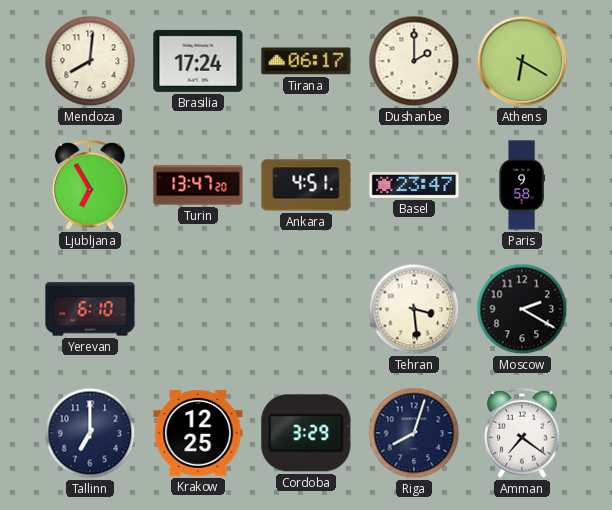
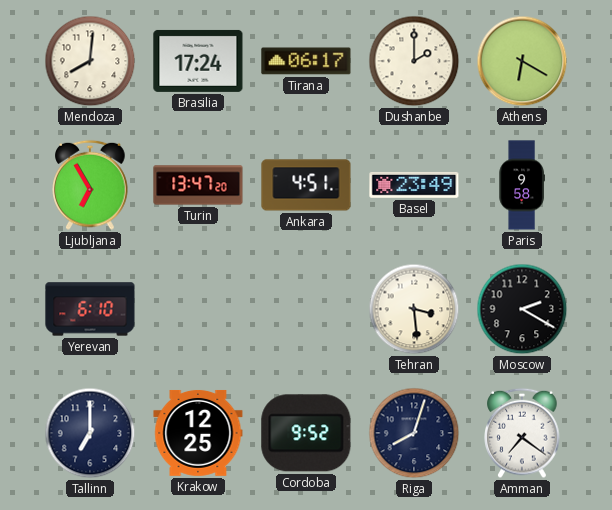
Basel: 23:47 -> 23:49
Cordoba: 3:29 -> 9:52
